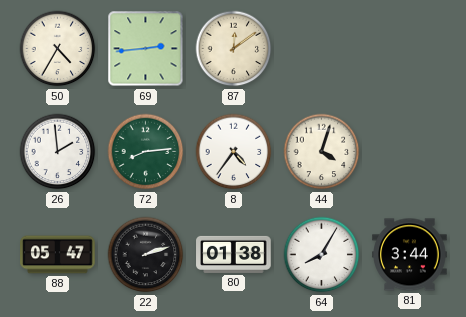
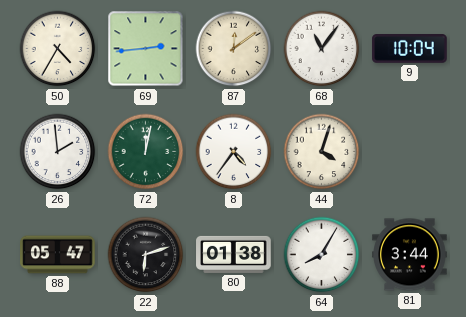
68: none -> 11:06
9: none -> 10:04
72: 8:14 -> 12:02
22: 2:12 -> 6:12
